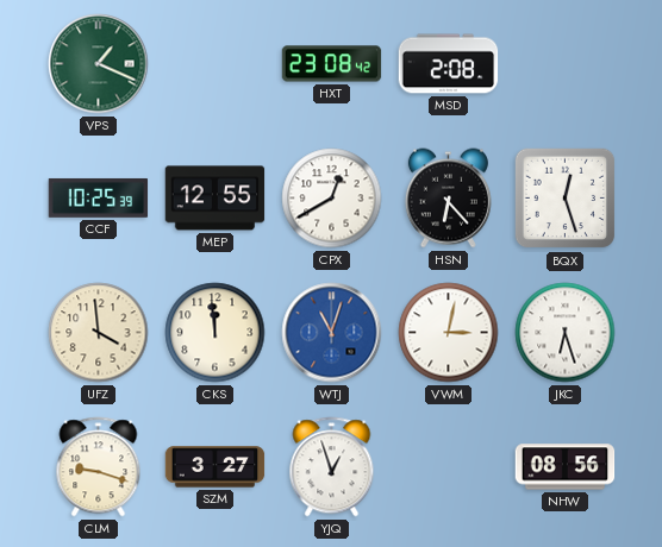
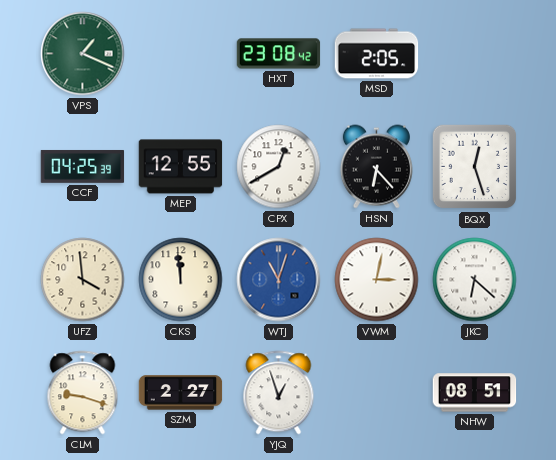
MSD: 2:08 -> 2:05
CCF: 10:25 -> 04:25
JKC: 6:27 -> 6:22
SZM: 3:27 -> 2:27
NHW: 08:56 -> 08:51
